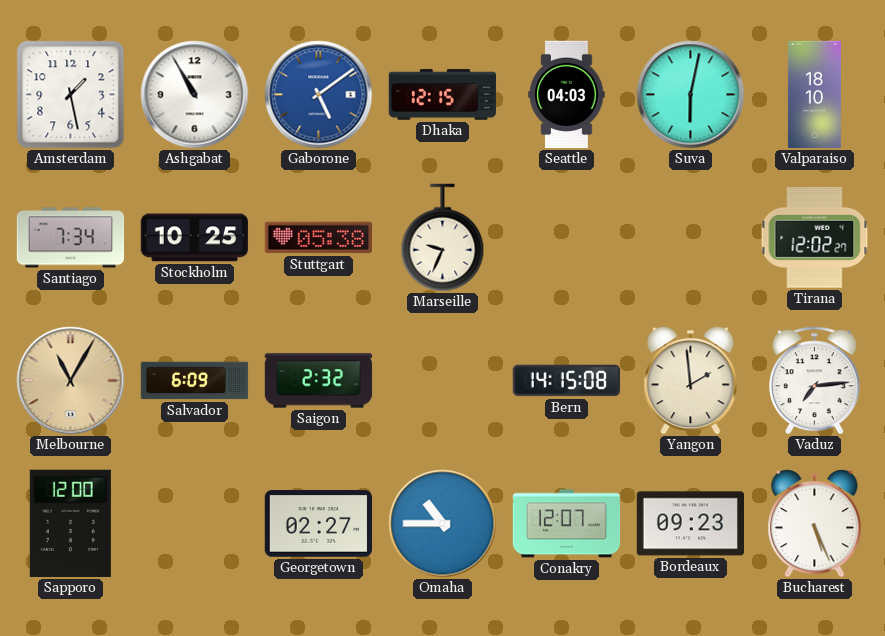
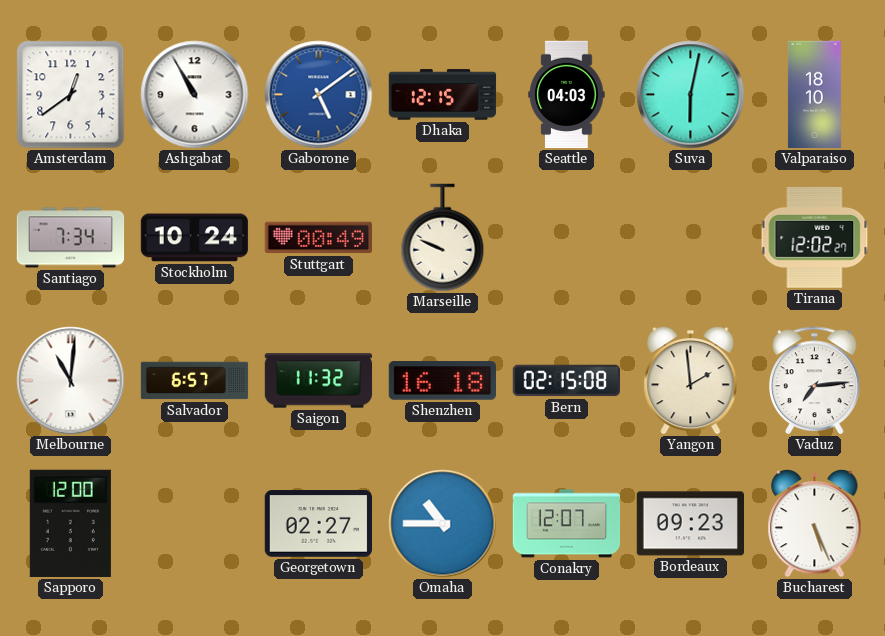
Amsterdam: 1:28 -> 12:39
Stockholm: 10:25 -> 10:24
Stuttgart: 05:38 -> 00:49
Marseille: 9:34 -> 9:49
Melbourne: 11:05 -> 11:01
Melbourne dial: champagne -> white
Salvador: 6:09 -> 6:57
Saigon: 2:32 -> 11:32
Shenzhen: none -> 16:18
Bern: 14:15 -> 02:15
